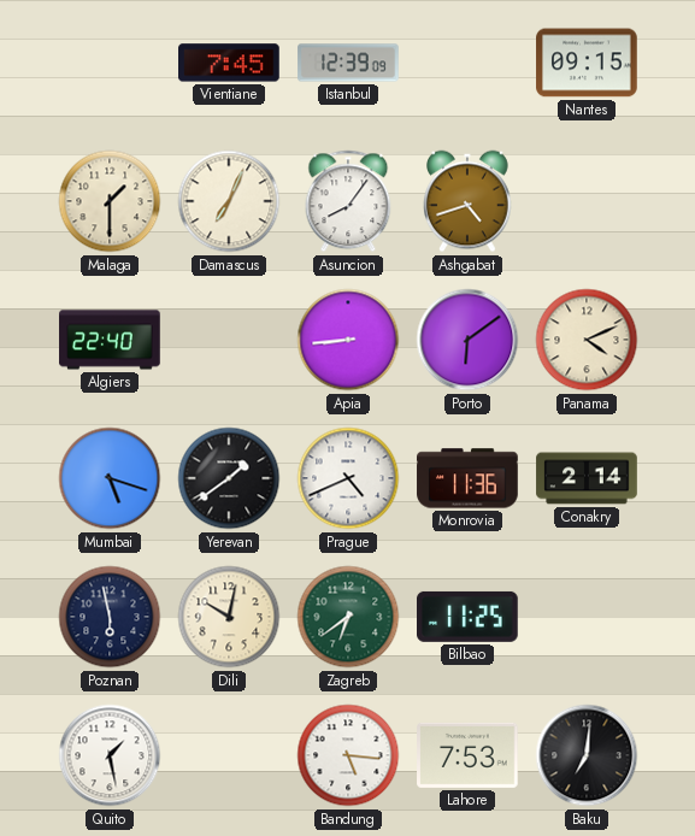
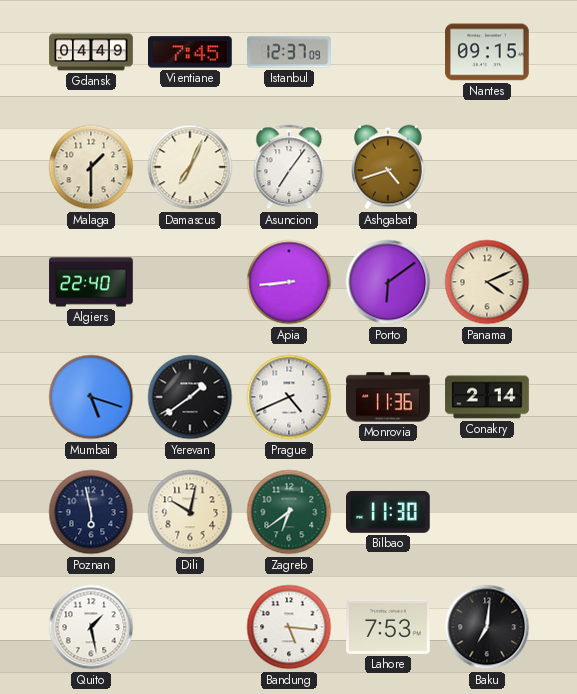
Gdansk: none -> 04:49
Istanbul: 12:39 -> 12:37
Asuncion: 8:06 -> 7:06
Bilbao: 11:25 -> 11:30
